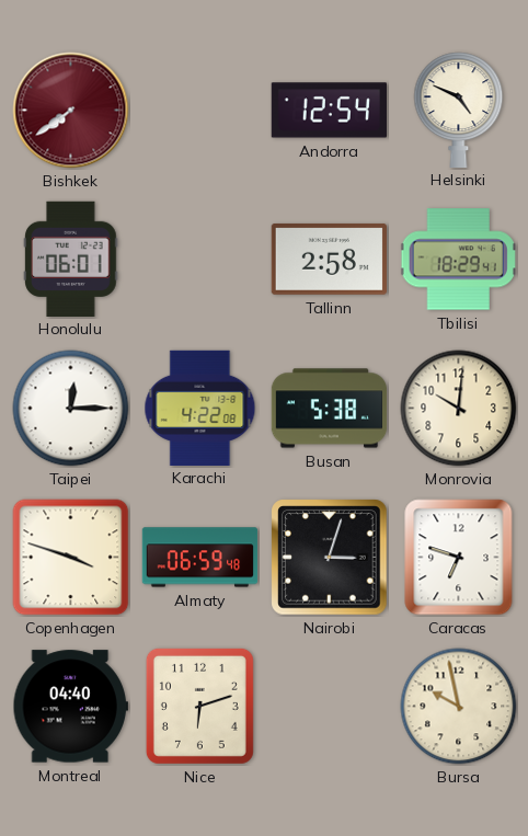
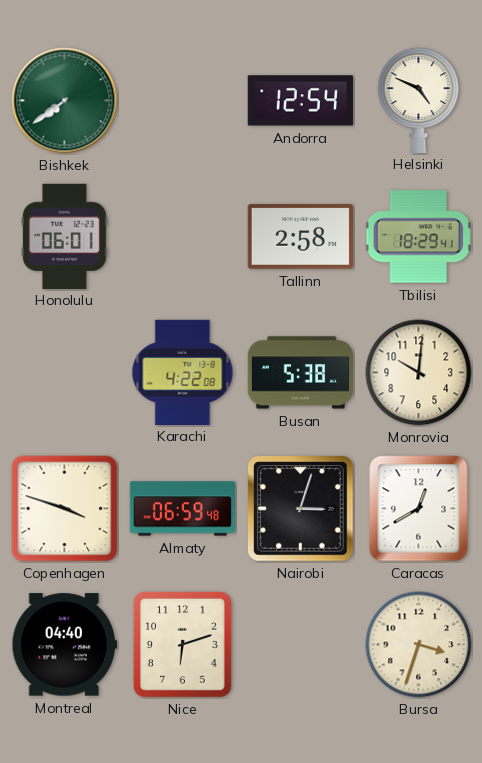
Bishkek dial: burgundy -> green
Taipei: 12:15 -> none
Caracas: 6:48 -> 12:40
Bursa: 9:58 -> 3:33
